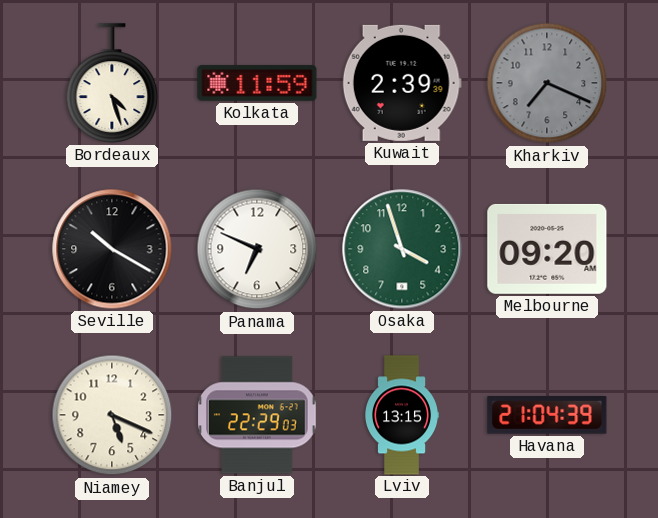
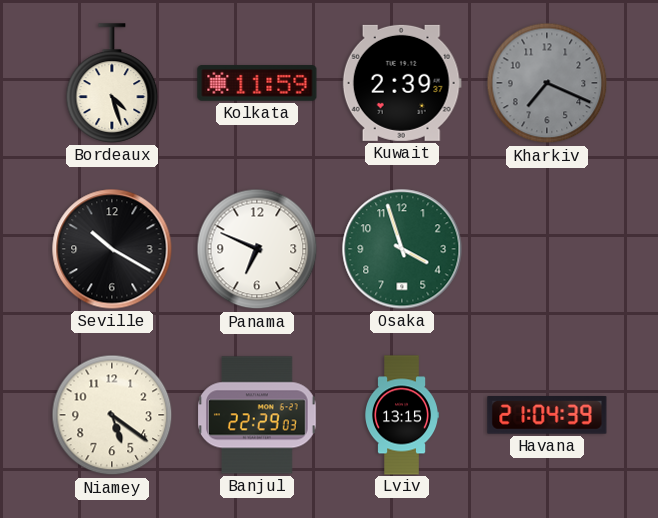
Kuwait: 2:39:39 -> 2:39:37
Melbourne: 09:20 -> none
Niamey: 5:19 -> 5:21
